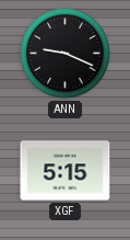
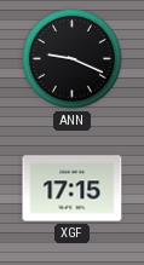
XGF: 5:15 -> 17:15
